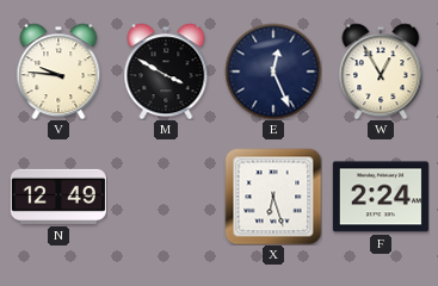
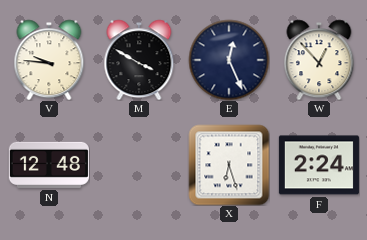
W: 12:55 -> 12:53
N: 12:49 -> 12:48
